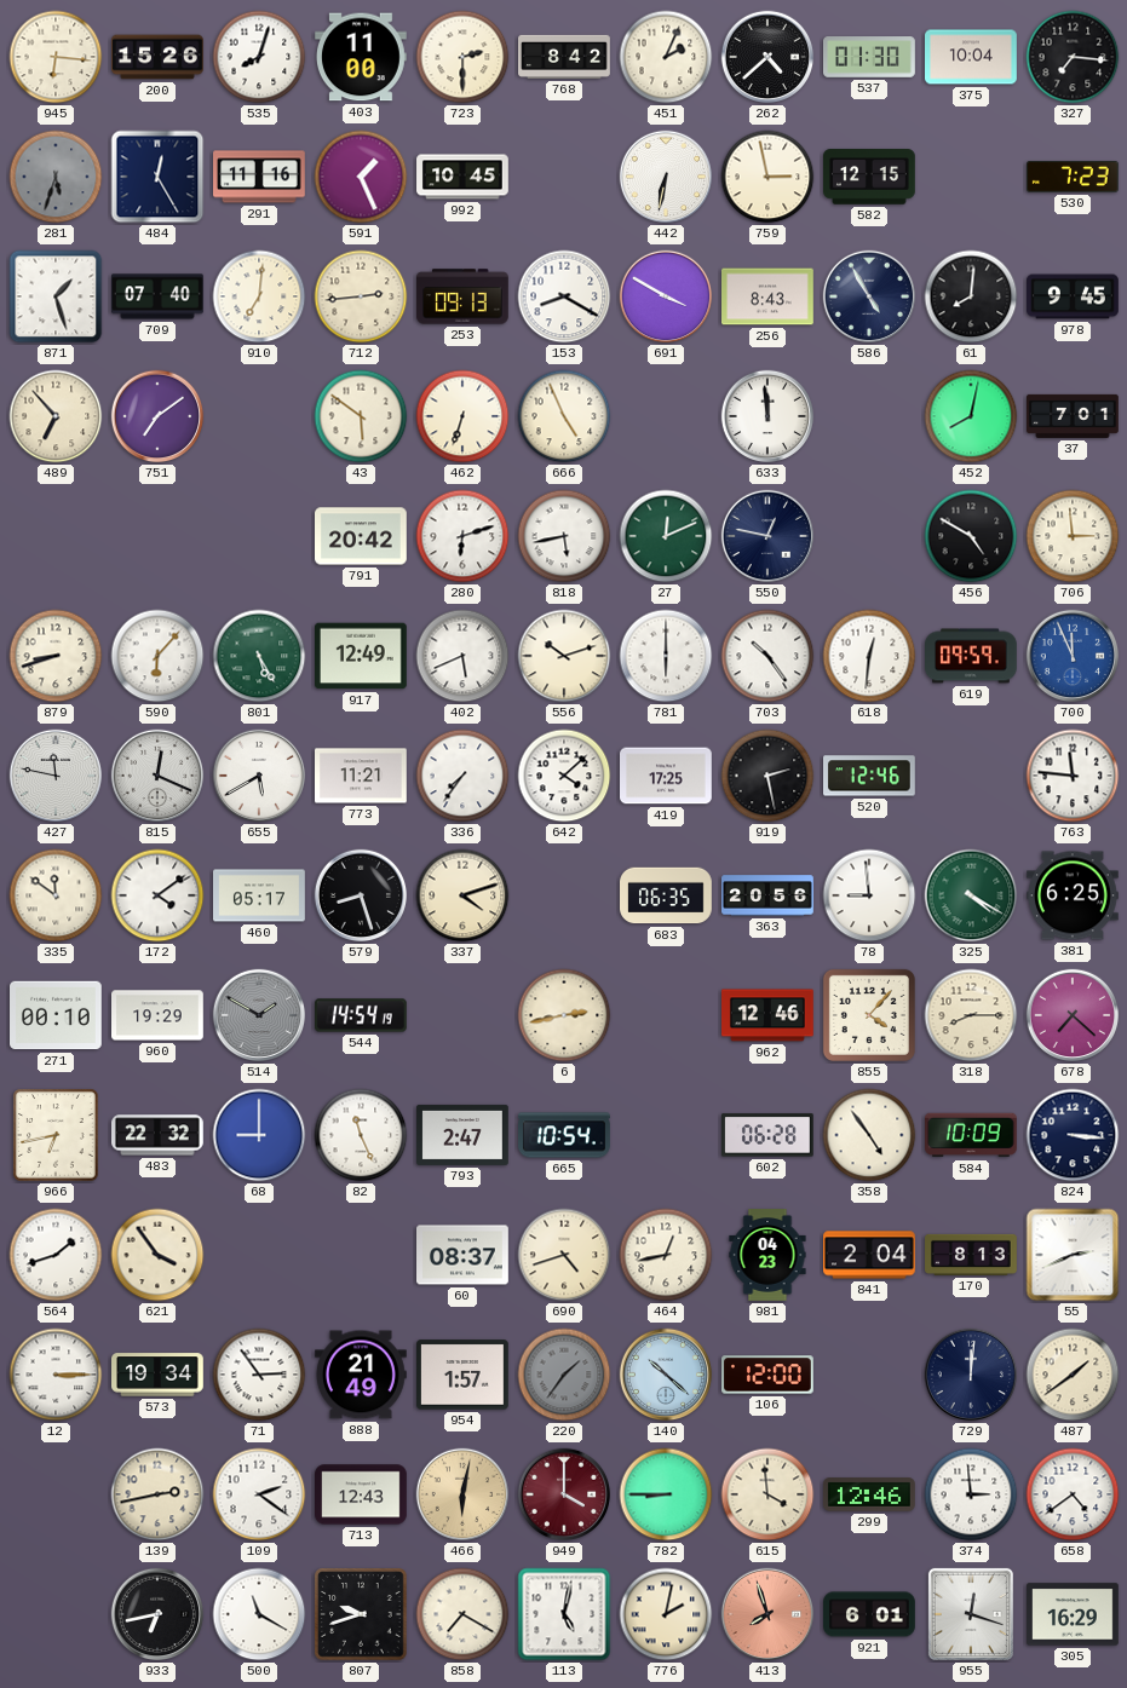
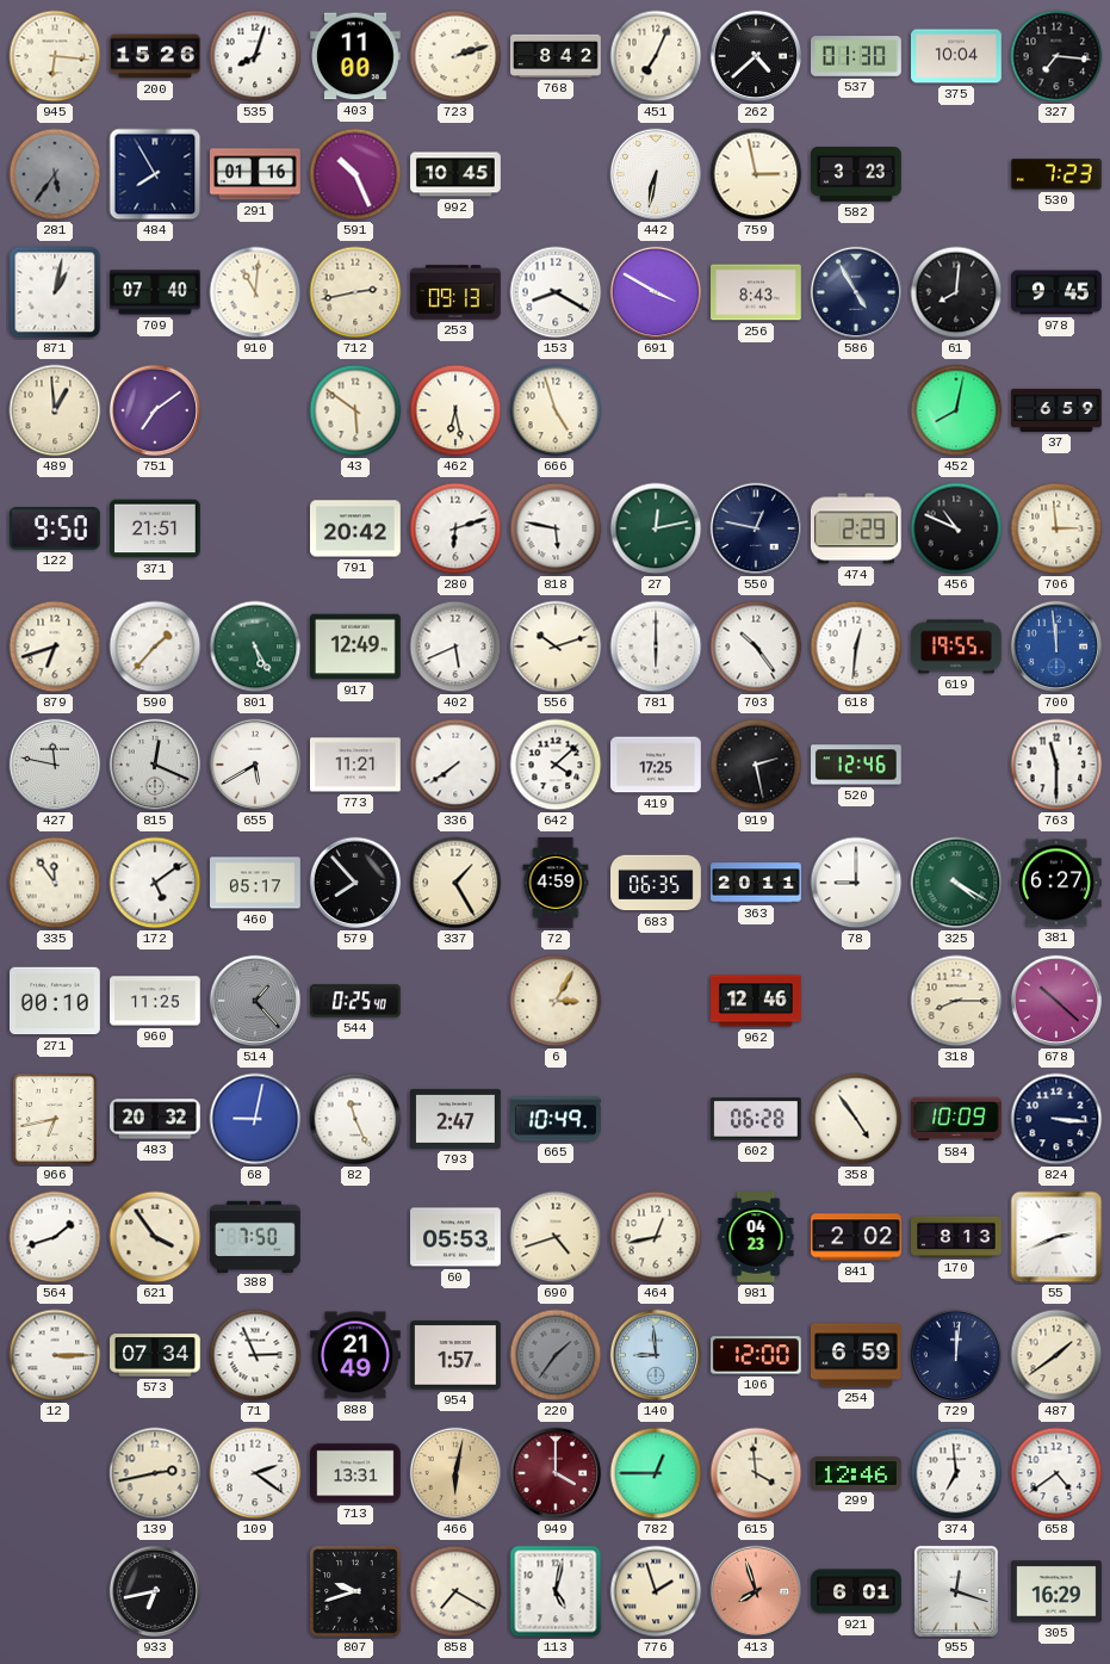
723: 2:30 -> 2:12
451: 2:04 -> 7:04
281: 5:33 -> 5:36
484: 12:25 -> 7:55
291: 11:16 -> 01:16
591: 1:26 -> 10:26
582: 12:15 -> 3:23
871: 1:27 -> 1:02
910: 7:01 -> 11:01
712: 2:44 -> 2:43
489: 6:53 -> 12:59
462: 6:33 -> 6:28
666: 4:56 -> 4:57
633: 11:59 -> none
37: 7:01 -> 6:59
122: none -> 9:50
371: none -> 21:51
818: 5:43 -> 5:47
27: 12:11 -> 12:13
474: none -> 2:29
456: 4:50 -> 10:49
879: 8:42 -> 6:42
590: 6:07 -> 1:37
619: 09:59 -> 19:55
700: 11:56 -> 11:59
336: 7:36 -> 7:39
763: 11:46 -> 11:30
335: 11:51 -> 11:54
172: 4:09 -> 5:09
579: 8:27 -> 7:53
337: 4:12 -> 1:25
72: none -> 4:59
363: 20:56 -> 20:11
78: 8:59 -> 9:00
381: 6:25 -> 6:27
960: 19:29 -> 11:25
514: 1:50 -> 1:23
544: 14:54 -> 0:25
6: 2:43 -> 3:05
855: 4:07 -> none
678: 7:22 -> 10:22
483: 22:32 -> 20:32
68: 9:00 -> 9:02
665: 10:54 -> 10:49
388: none -> 7:50
60: 08:37 -> 05:53
841: 2:04 -> 2:02
573: 19:34 -> 07:34
71: 2:54 -> 2:56
140: 10:22 -> 8:59
254: none -> 6:59
713: 12:43 -> 13:31
782: 8:45 -> 12:45
374: 2:59 -> 6:59
500: 11:20 -> none
776: 2:02 -> 1:57
